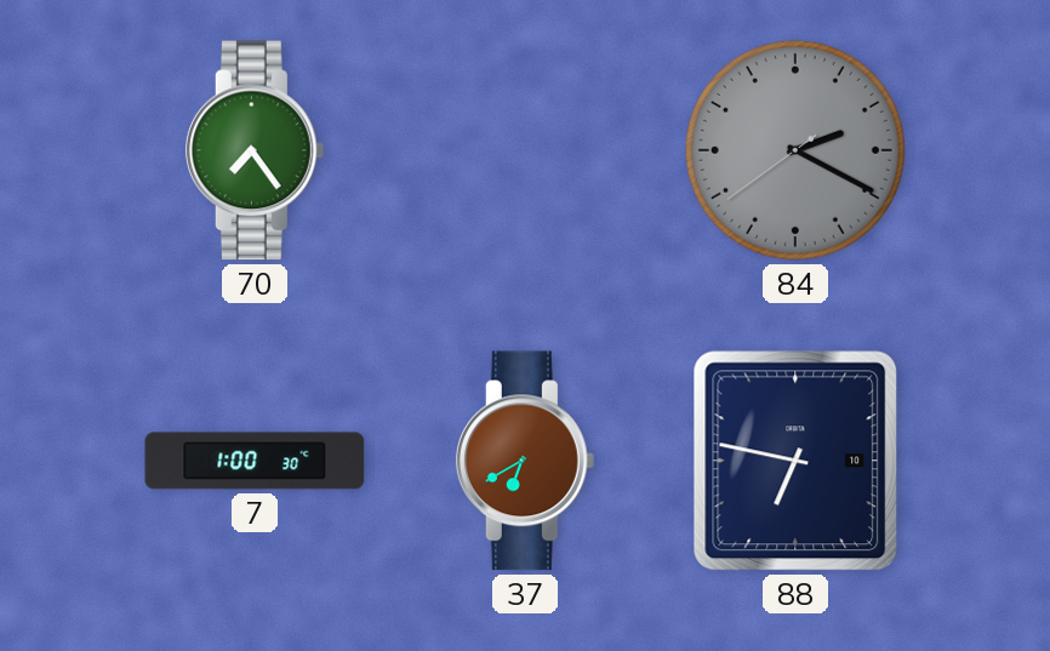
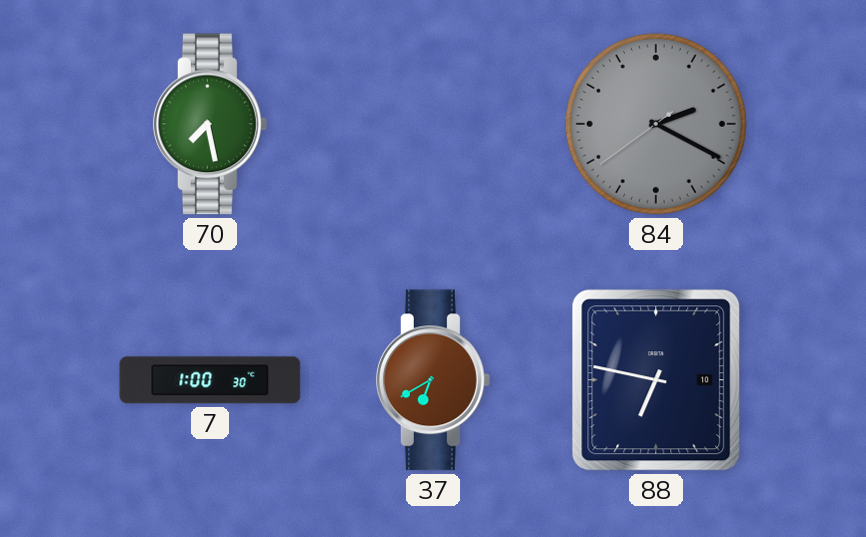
70: 7:24 -> 7:28
